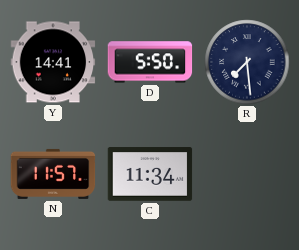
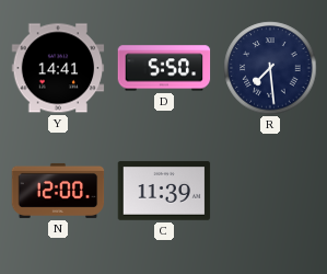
N: 11:57 -> 12:00
C: 11:34 -> 11:39
